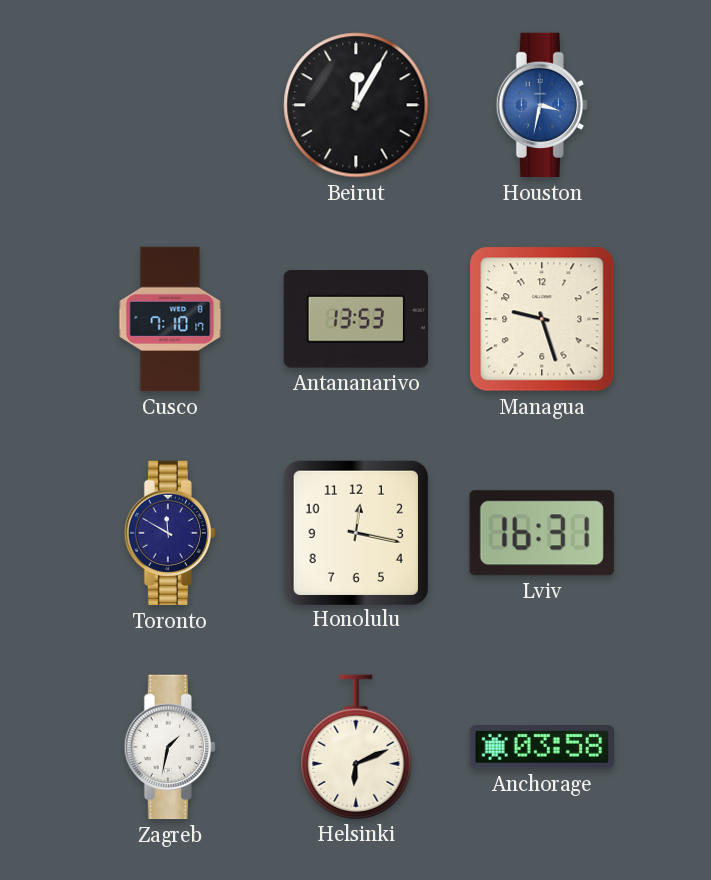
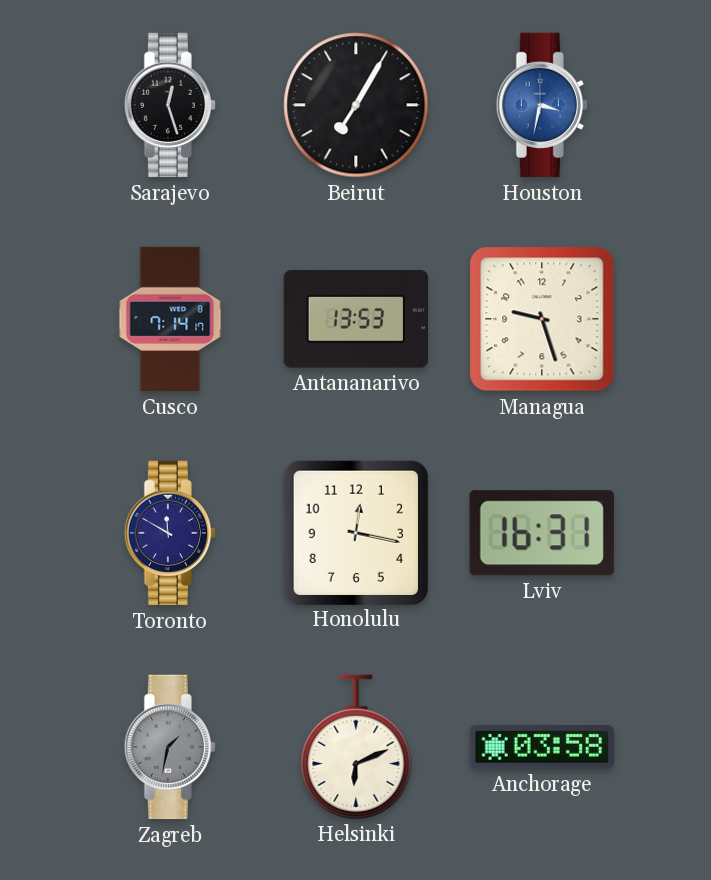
Sarajevo: none -> 12:27
Beirut: 12:05 -> 7:05
Cusco: 7:10 -> 7:14
Zagreb dial: white -> grey
